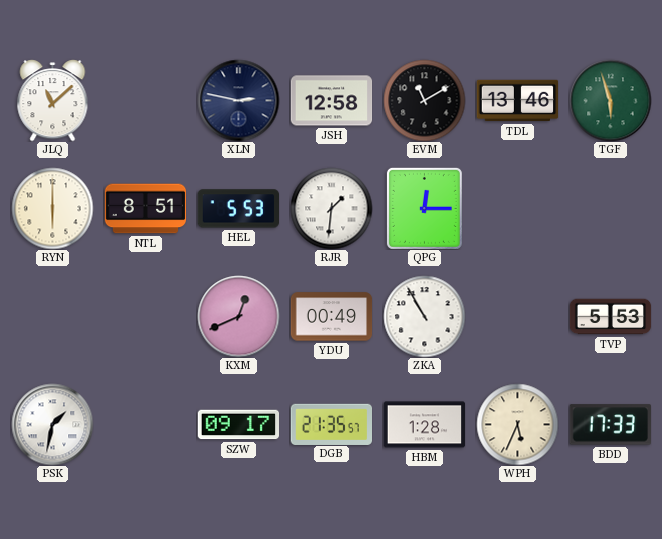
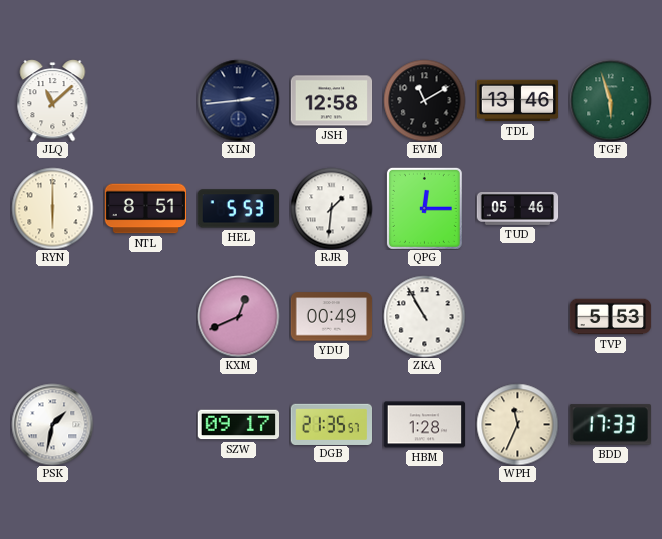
XLN: 2:47 -> 2:44
TUD: none -> 05:46
WPH: 5:34 -> 11:34
